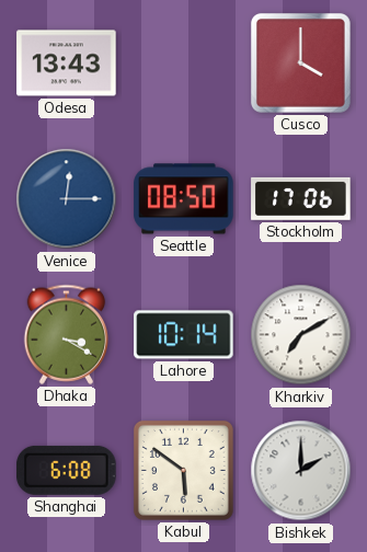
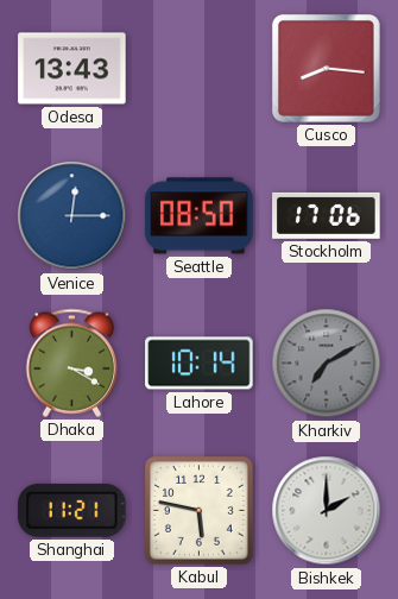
Cusco: 4:00 -> 8:16
Kharkiv dial: white -> grey
Shanghai: 6:08 -> 11:21
Kabul: 5:51 -> 5:47
